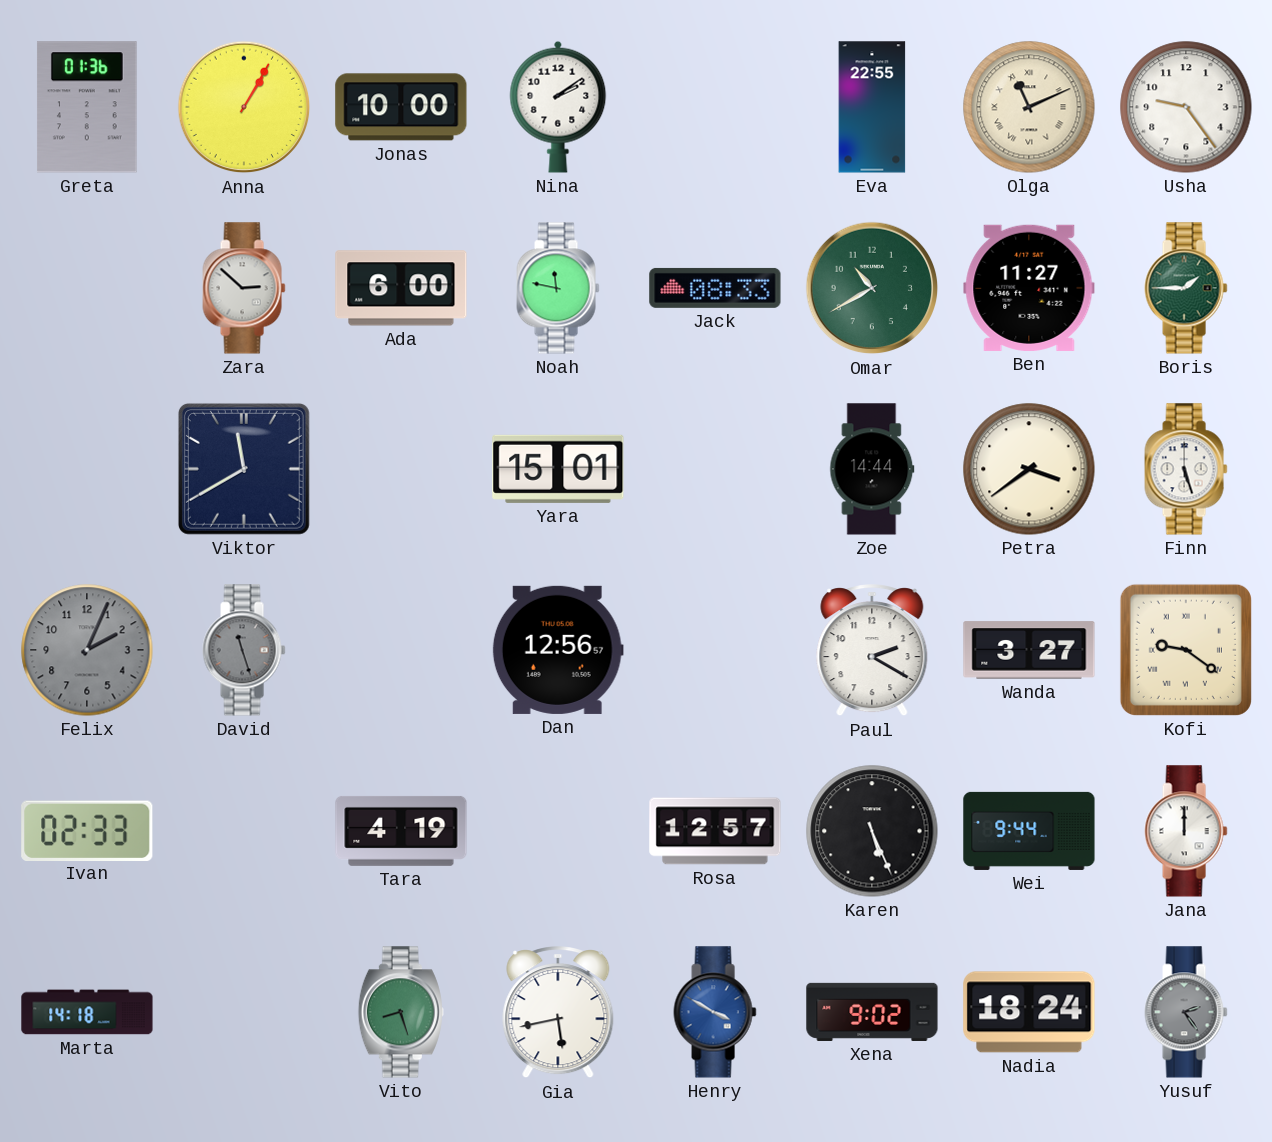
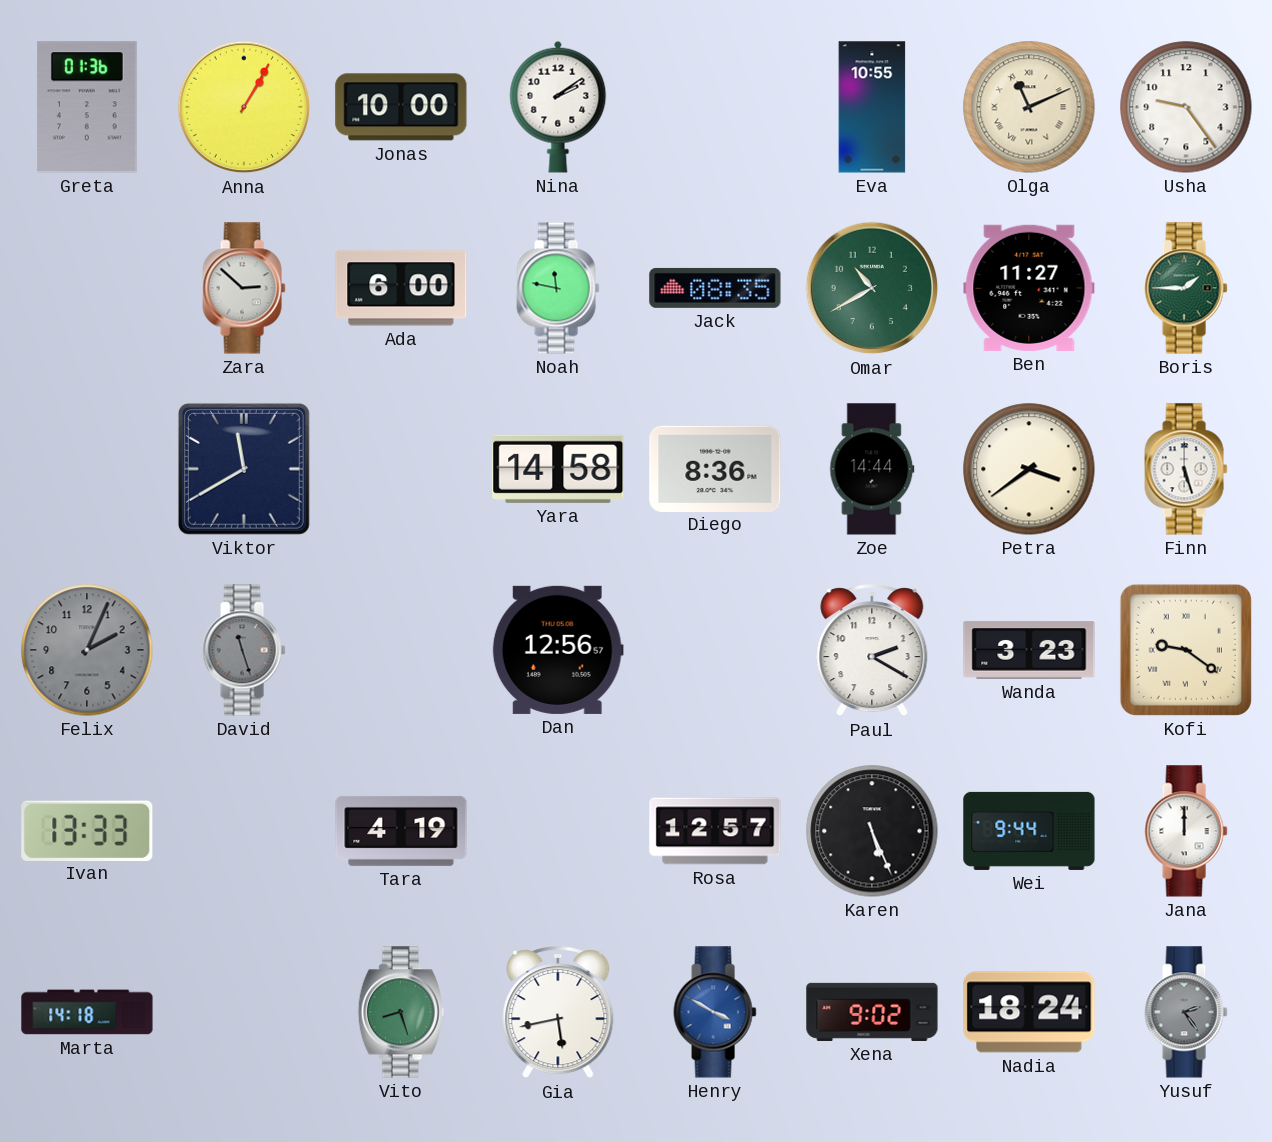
Eva: 22:55 -> 10:55
Jack: 08:33 -> 08:35
Yara: 15:01 -> 14:58
Diego: none -> 8:36
Wanda: 3:27 -> 3:23
Ivan: 02:33 -> 13:33
